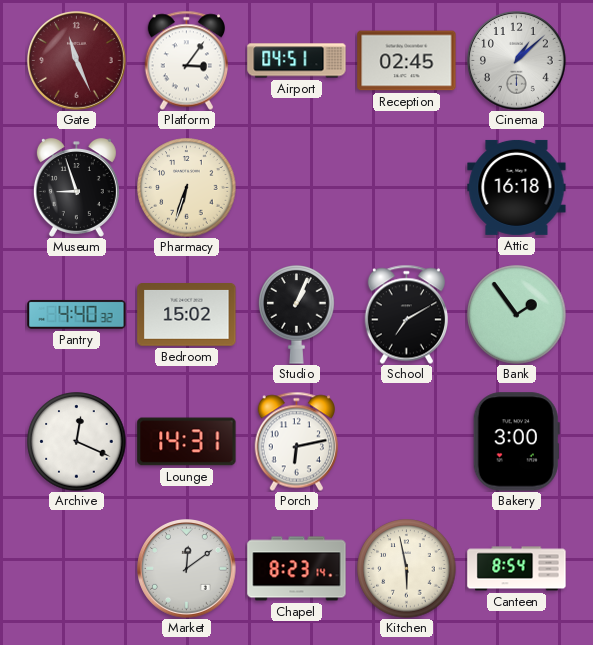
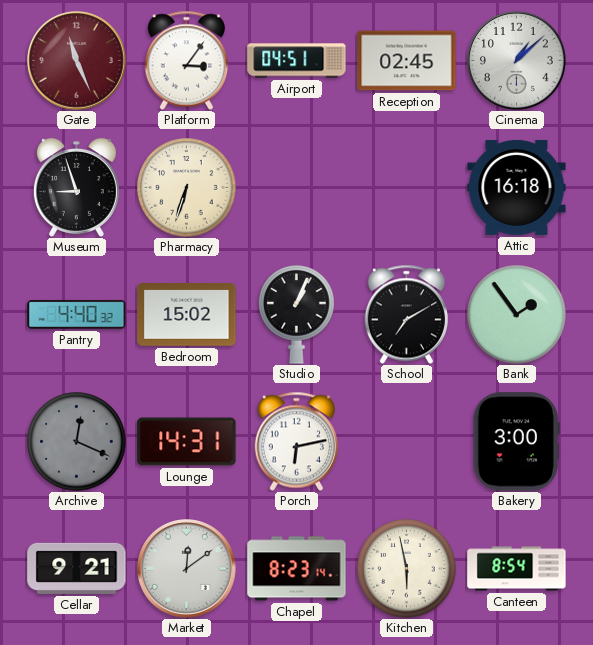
Archive dial: white -> grey
Cellar: none -> 9:21
